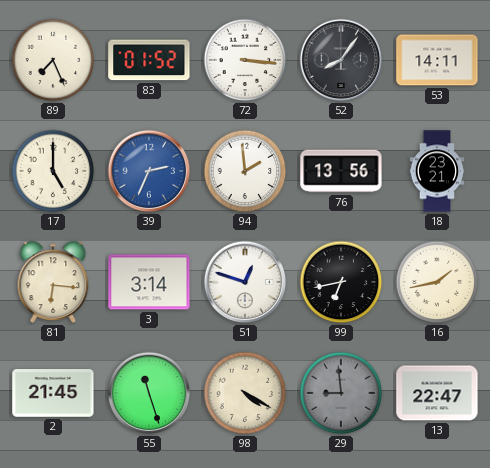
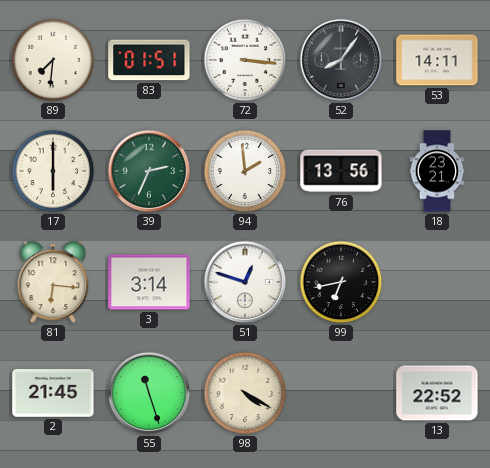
89: 7:26 -> 7:31
83: 01:52 -> 01:51
17: 5:00 -> 6:00
39 dial: blue -> green
16: 1:43 -> none
29: 8:59 -> none
13: 22:47 -> 22:52
